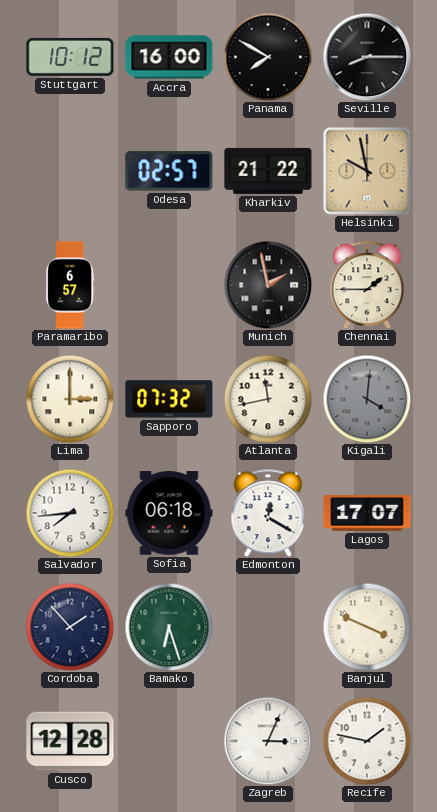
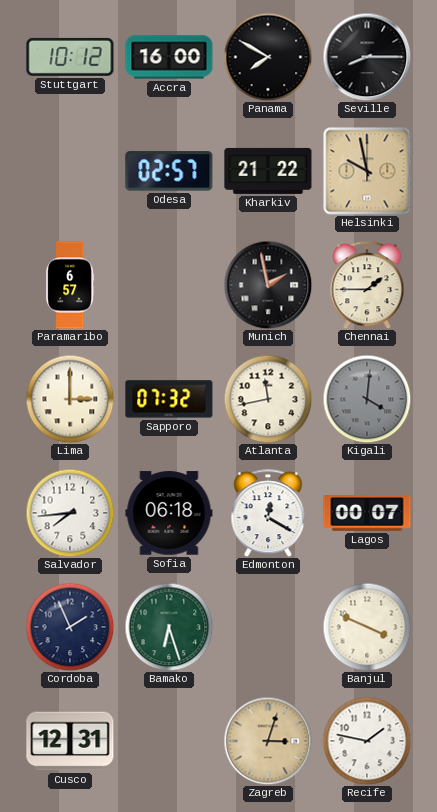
Lagos: 17:07 -> 00:07
Cordoba: 1:53 -> 1:56
Cusco: 12:28 -> 12:31
Zagreb: 3:04 -> 3:03
Zagreb dial: white -> champagne
